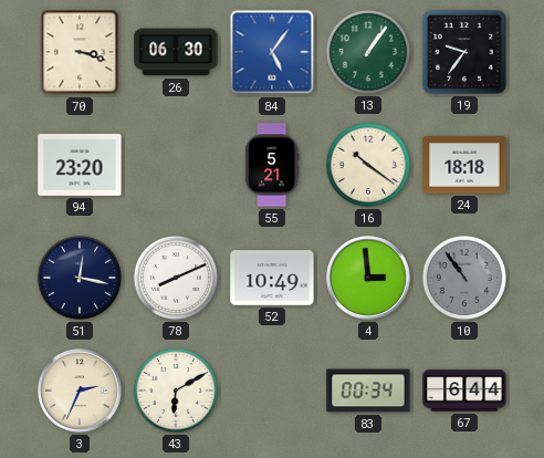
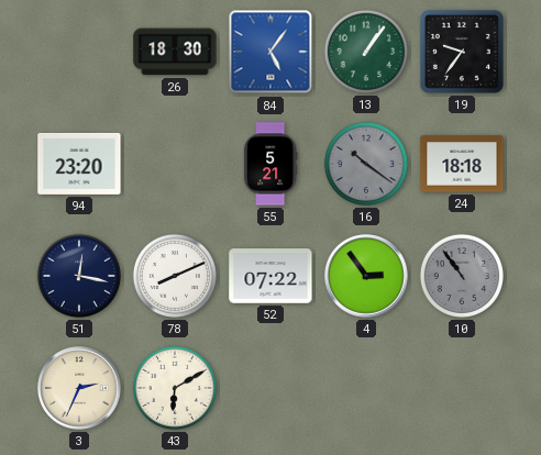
70: 3:18 -> none
26: 06:30 -> 18:30
16 dial: cream -> grey
52: 10:49 -> 07:22
4: 2:59 -> 2:54
83: 00:34 -> none
67: 6:44 -> none
